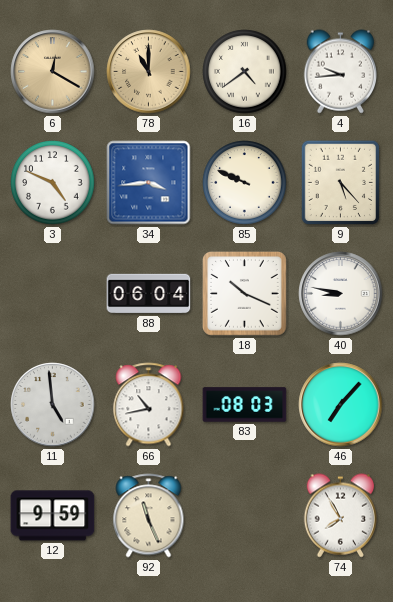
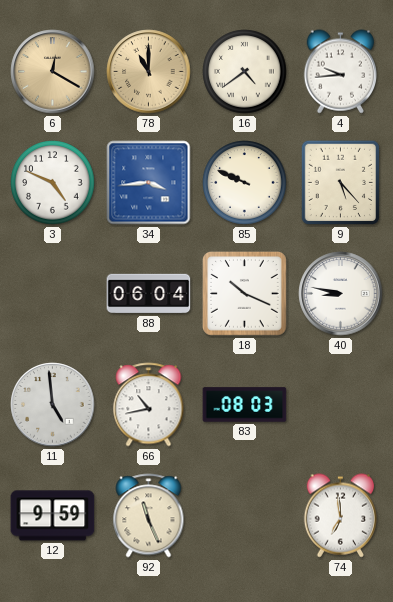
46: 7:07 -> none
74: 7:55 -> 6:59
